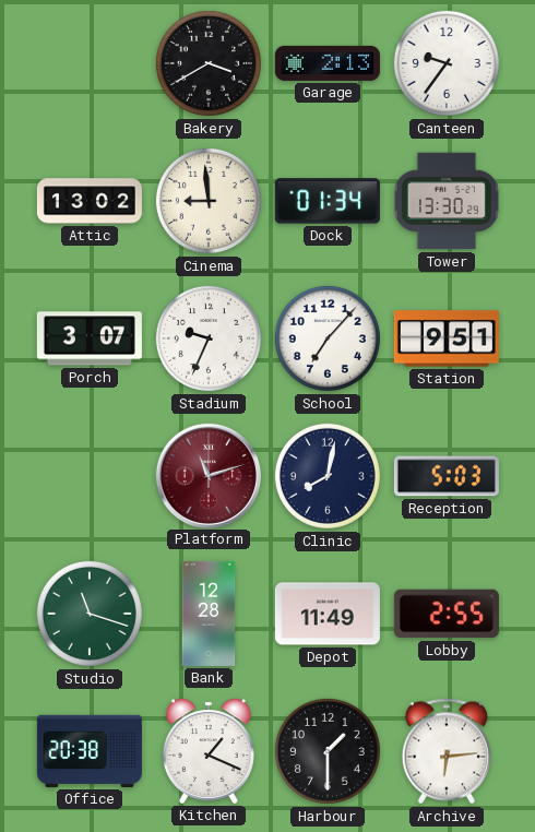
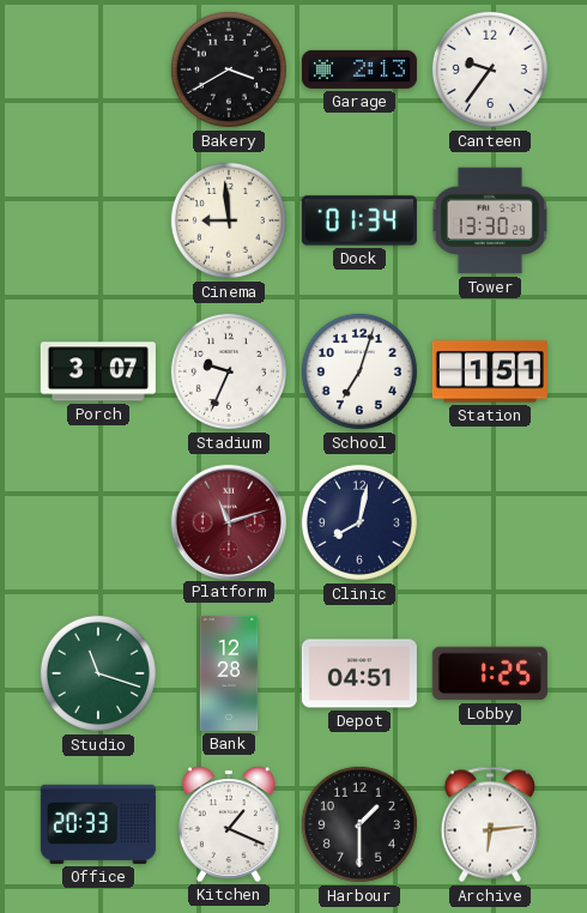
Attic: 13:02 -> none
School: 7:07 -> 7:03
Station: 9:51 -> 1:51
Reception: 5:03 -> none
Depot: 11:49 -> 04:51
Lobby: 2:55 -> 1:25
Office: 20:38 -> 20:33
